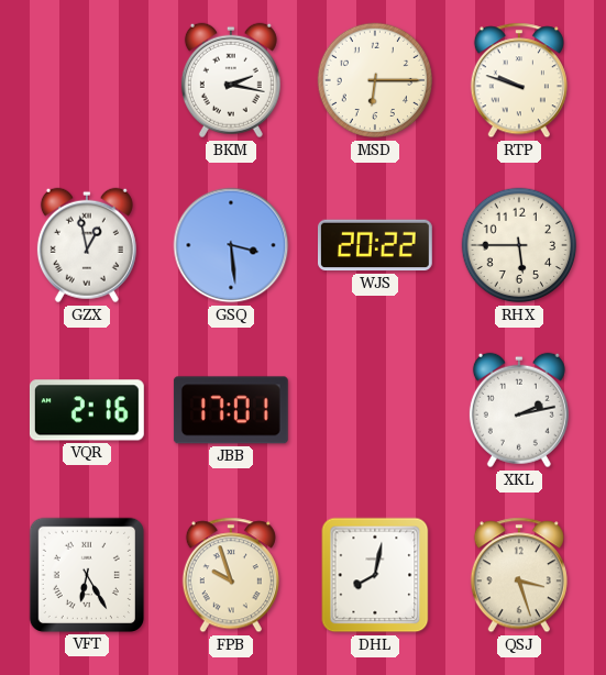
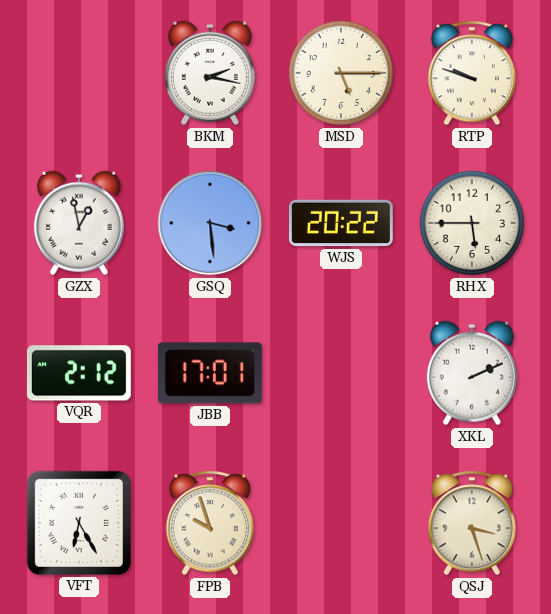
MSD: 6:15 -> 5:15
VQR: 2:16 -> 2:12
XKL: 2:13 -> 2:11
DHL: 8:02 -> none
